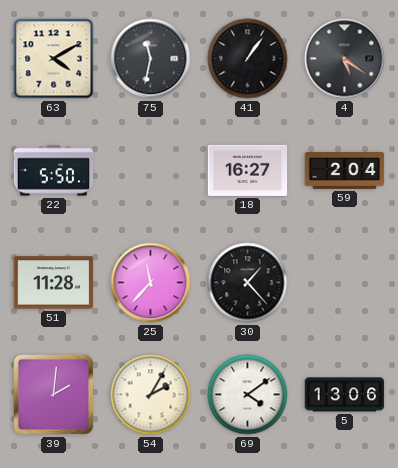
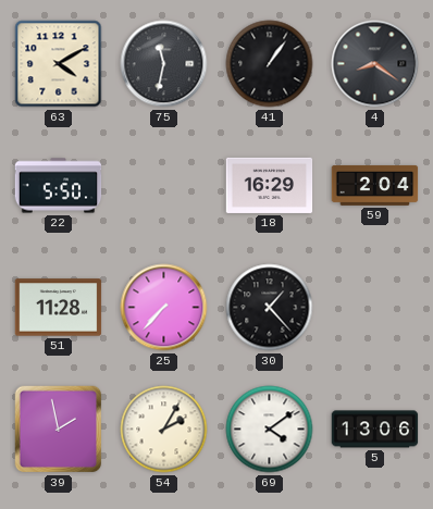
4: 5:21 -> 8:21
18: 16:27 -> 16:29
25: 11:37 -> 7:37
39: 2:01 -> 1:58
